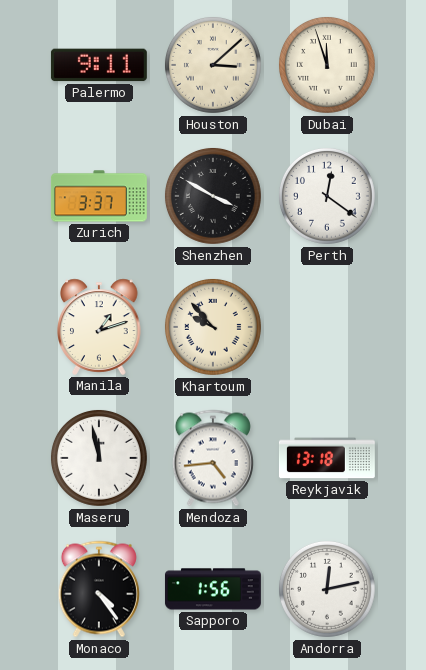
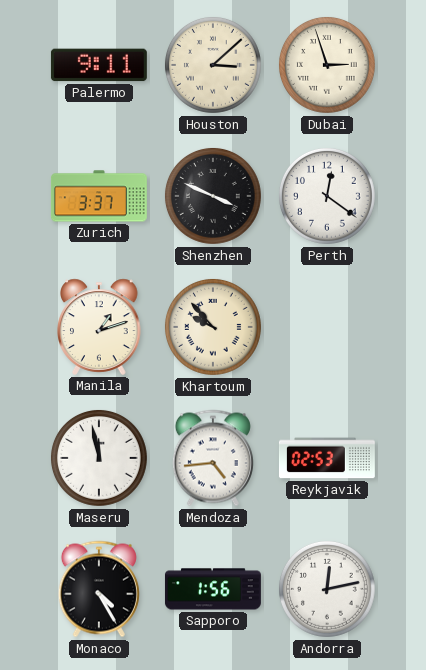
Dubai: 11:57 -> 2:57
Shenzhen: 3:50 -> 3:49
Reykjavik: 13:18 -> 02:53
Monaco: 4:24 -> 4:25
